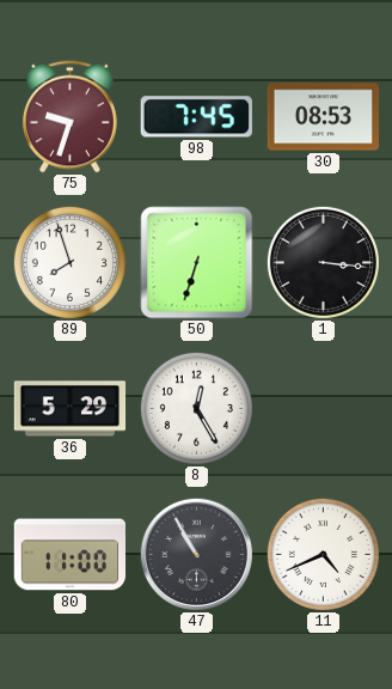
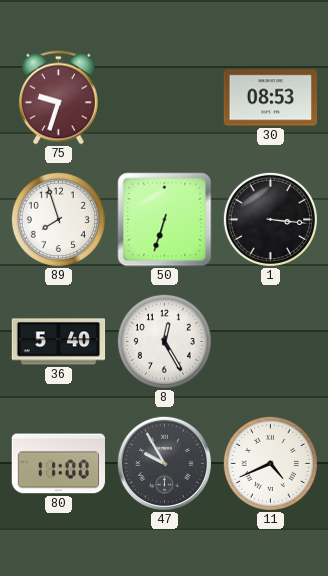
98: 7:45 -> none
36: 5:29 -> 5:40
47: 10:55 -> 9:55
